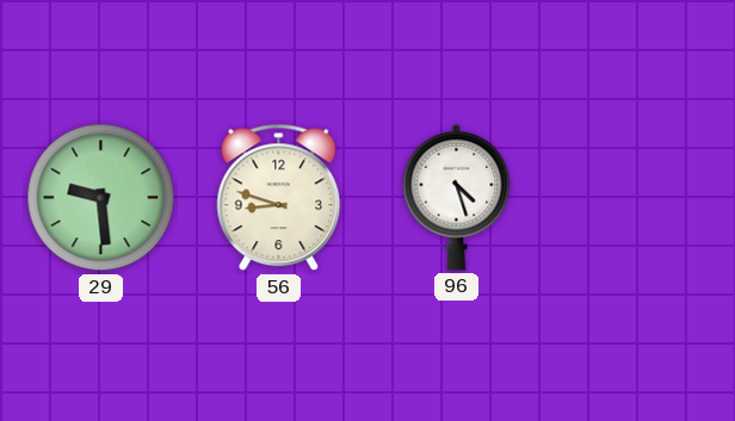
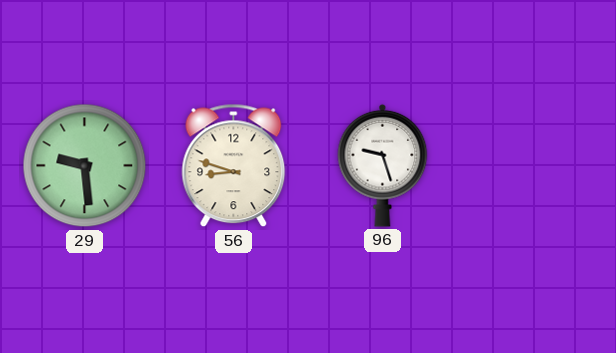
96: 4:27 -> 9:27
